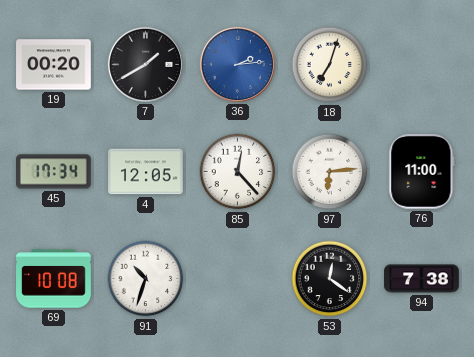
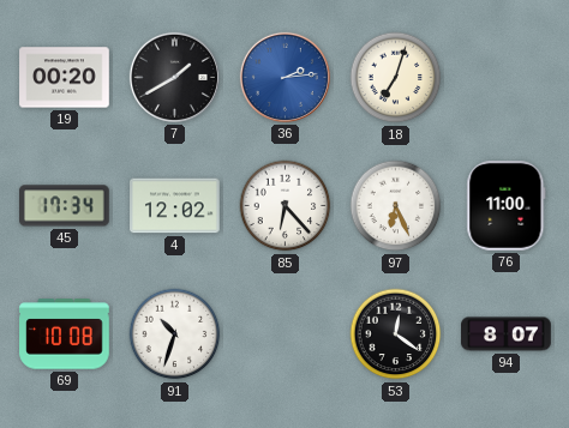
4: 12:05 -> 12:02
85: 12:23 -> 6:23
97: 6:14 -> 6:26
94: 7:38 -> 8:07
